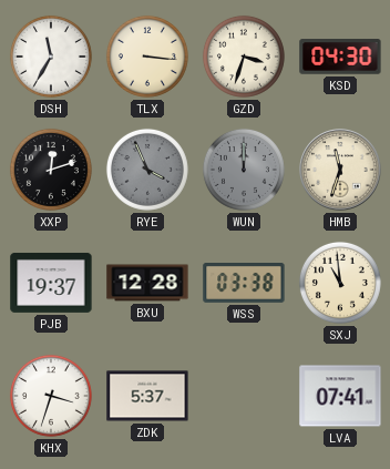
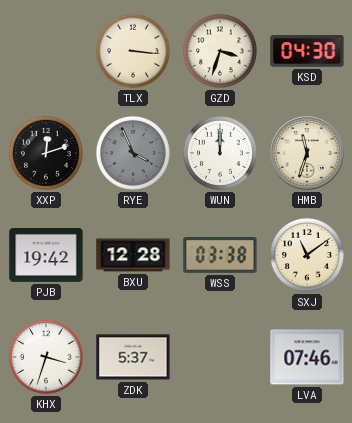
DSH: 11:35 -> none
WUN dial: grey -> white
PJB: 19:37 -> 19:42
SXJ: 10:59 -> 11:09
LVA: 07:41 -> 07:46
